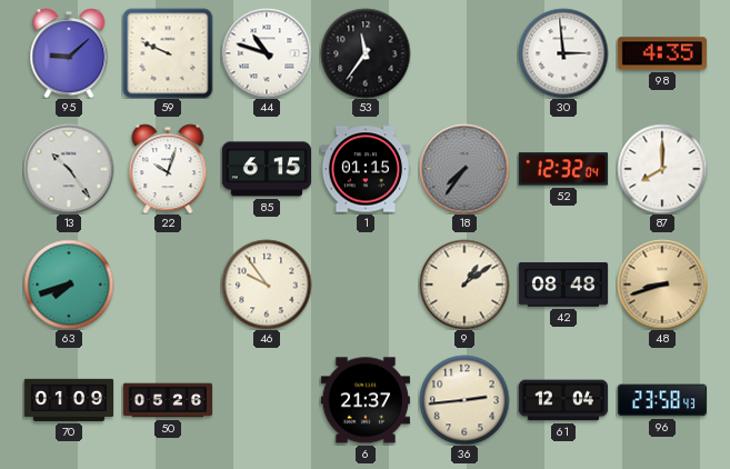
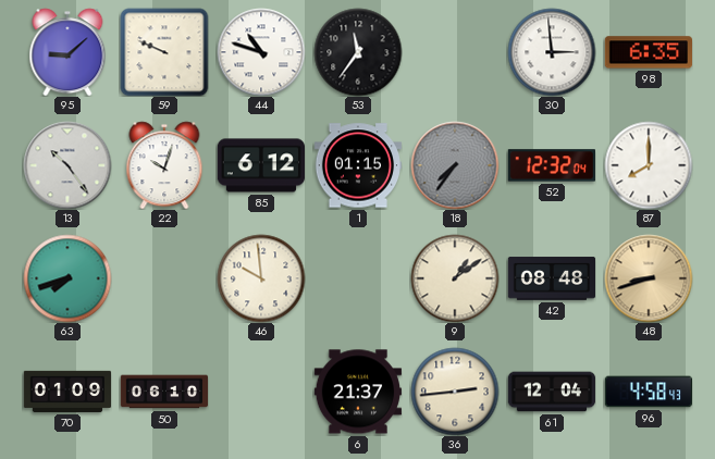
98: 4:35 -> 6:35
85: 6:15 -> 6:12
46: 9:54 -> 9:59
50: 05:26 -> 06:10
96: 23:58 -> 4:58
